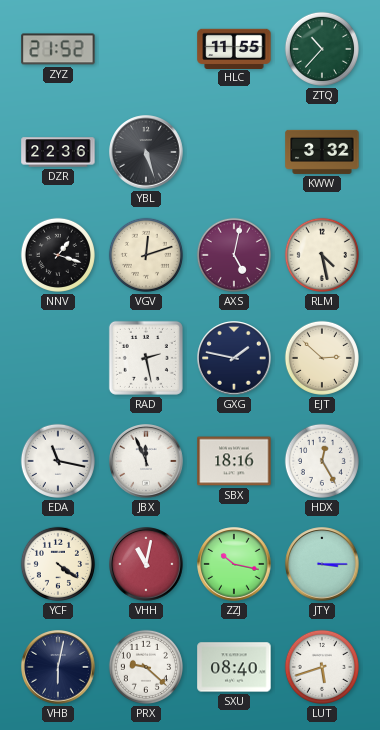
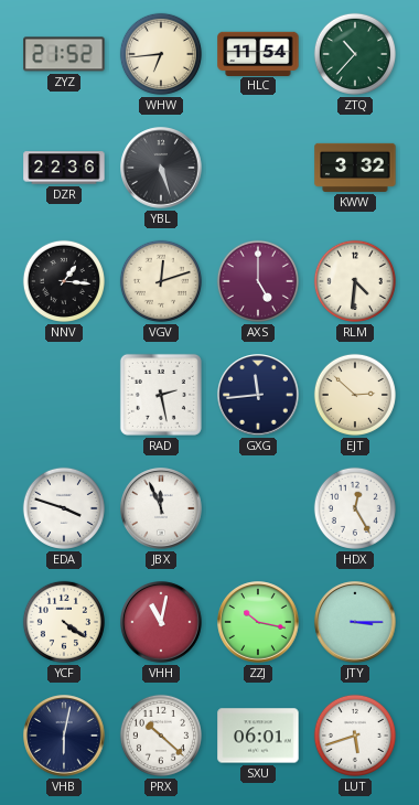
WHW: none -> 6:44
HLC: 11:55 -> 11:54
NNV: 1:18 -> 1:16
AXS: 5:02 -> 5:00
RLM: 4:28 -> 4:31
GXG: 1:47 -> 11:44
EDA: 11:17 -> 3:48
SBX: 18:16 -> none
PRX: 9:22 -> 10:22
SXU: 08:40 -> 06:01
